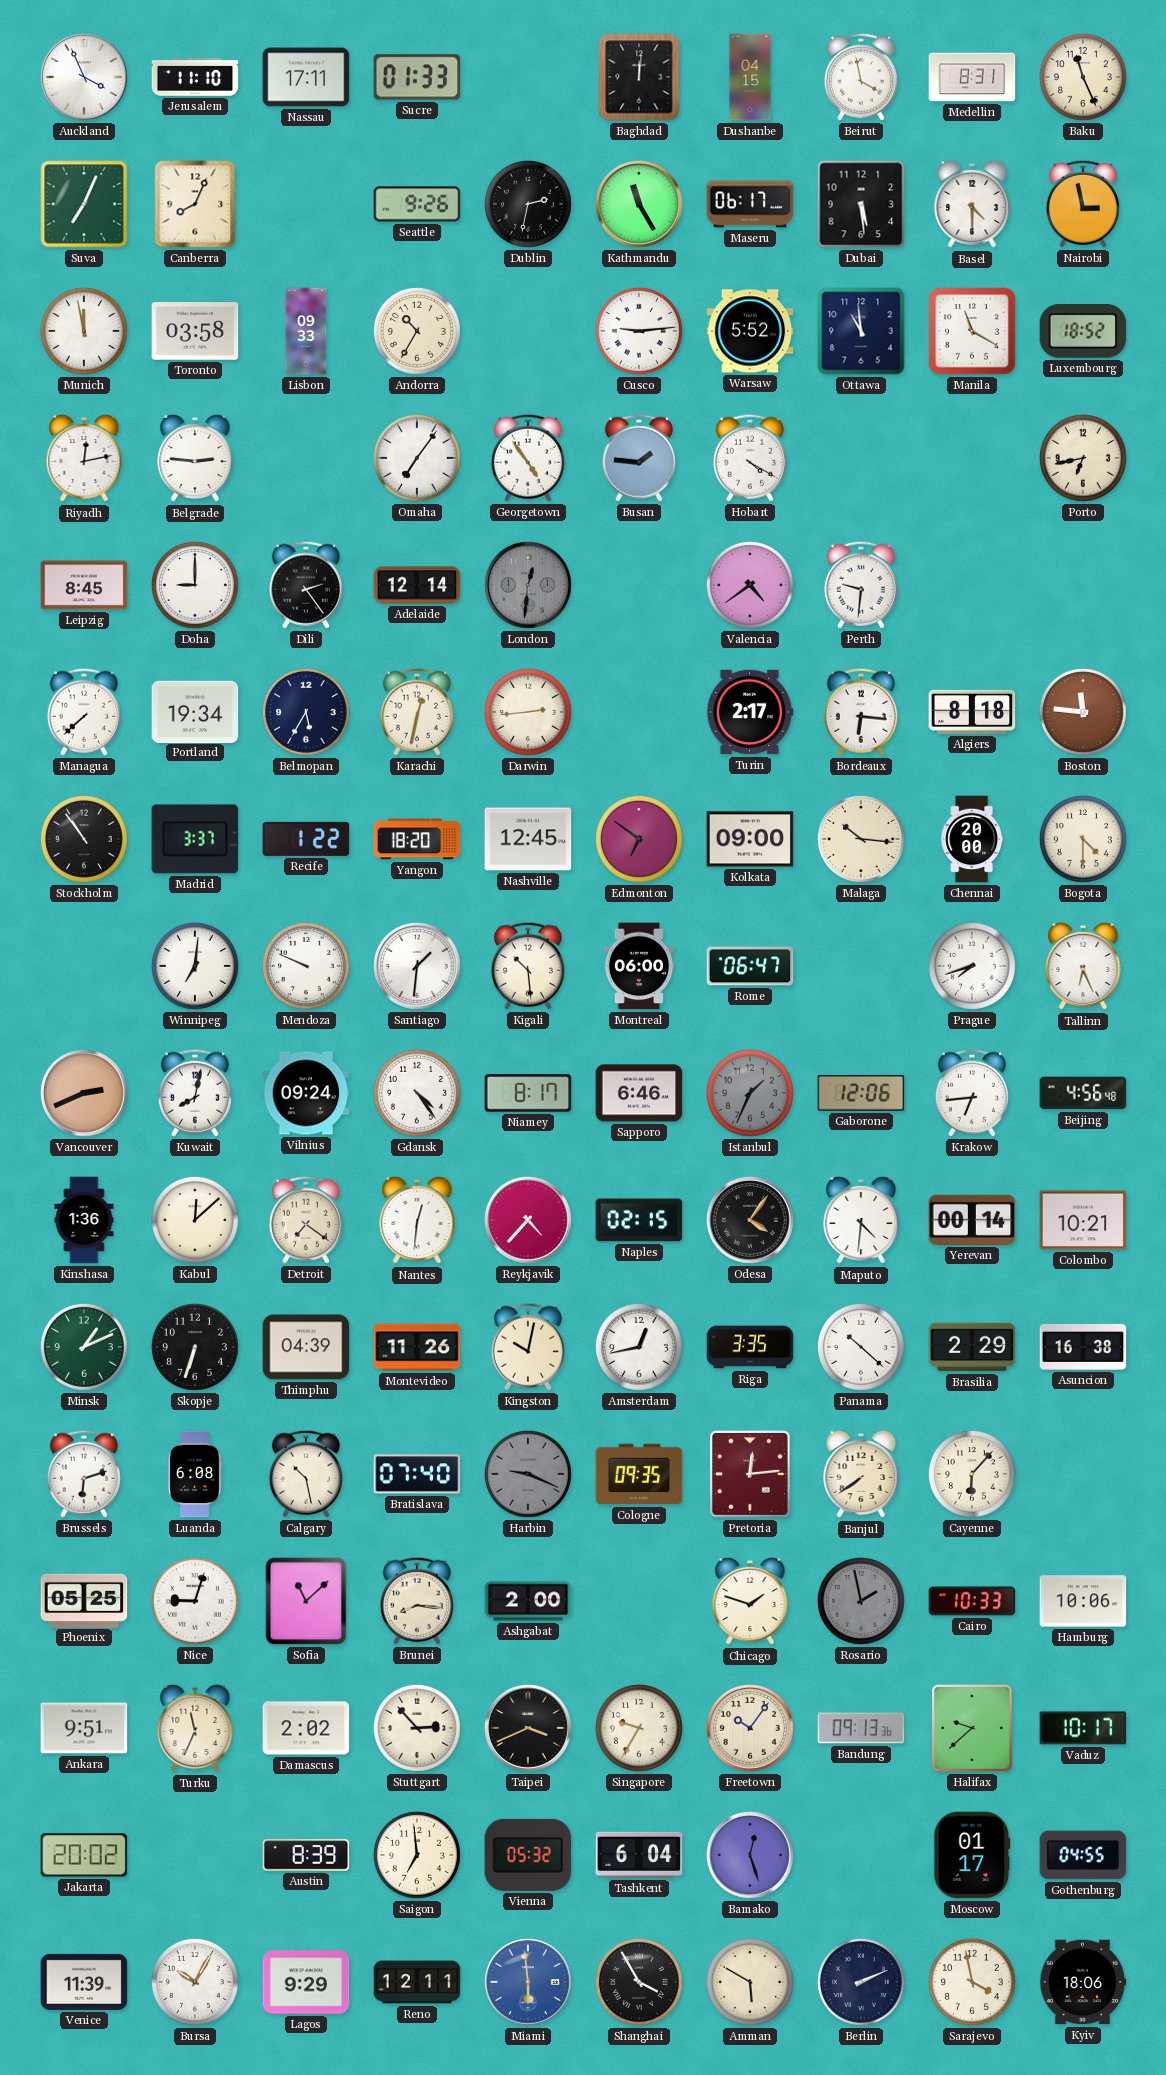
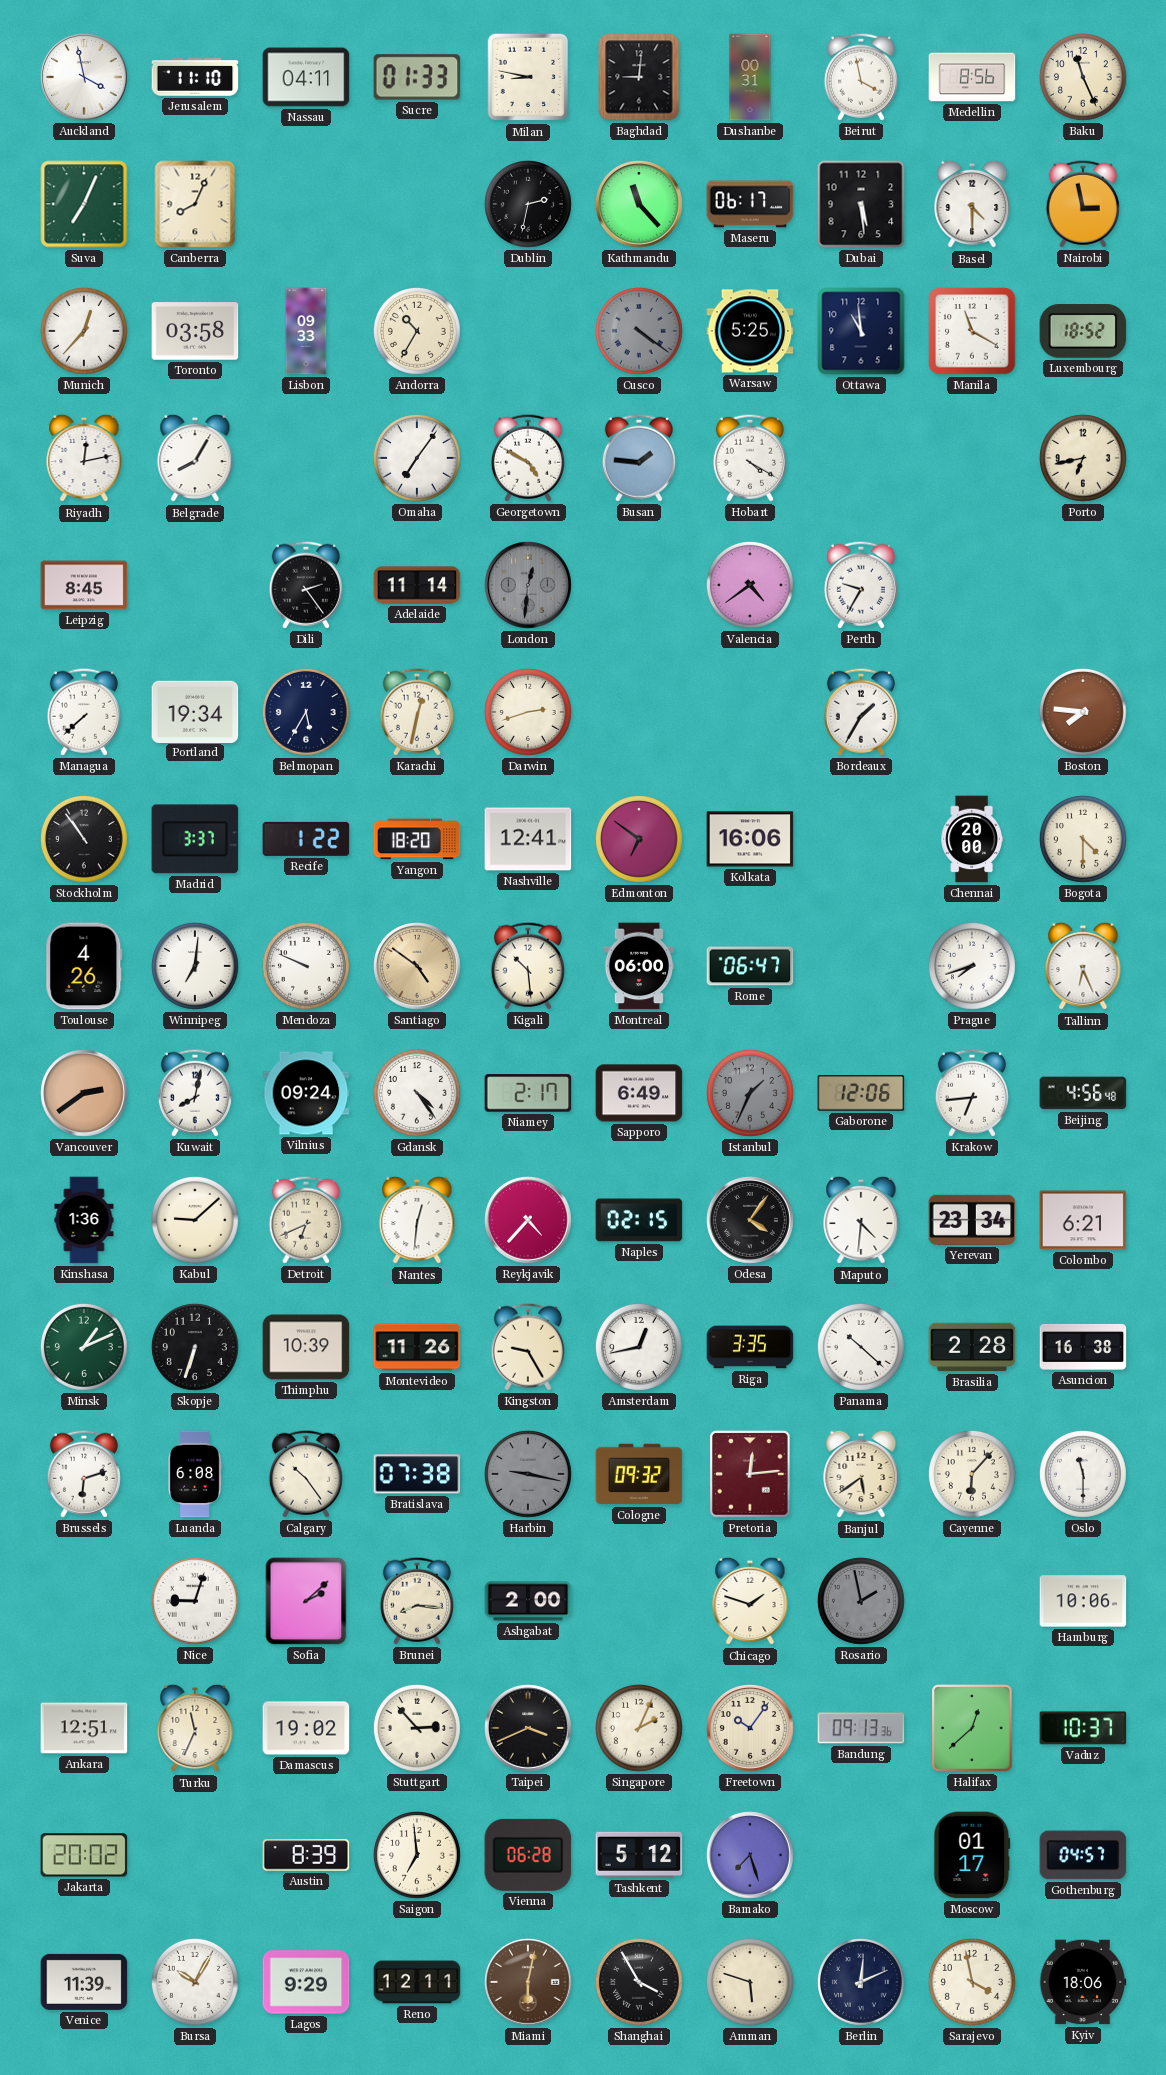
Auckland: 3:56 -> 3:58
Nassau: 17:11 -> 04:11
Milan: none -> 8:47
Baghdad: 12:01 -> 9:01
Dushanbe: 04:15 -> 00:31
Medellin: 8:31 -> 8:56
Seattle: 9:26 -> none
Kathmandu: 11:25 -> 11:23
Munich: 11:58 -> 12:37
Cusco: 9:14 -> 4:21
Cusco dial: white -> grey
Warsaw: 5:52 -> 5:25
Belgrade: 2:46 -> 8:05
Georgetown: 4:54 -> 4:50
Doha: 9:00 -> none
Adelaide: 12:14 -> 11:14
Perth: 9:31 -> 9:35
Darwin: 2:44 -> 2:42
Turin: 2:17 -> none
Bordeaux: 6:16 -> 1:35
Algiers: 8:18 -> none
Boston: 11:46 -> 7:46
Nashville: 12:45 -> 12:41
Kolkata: 09:00 -> 16:06
Malaga: 10:16 -> none
Toulouse: none -> 4:26
Santiago: 1:31 -> 4:51
Santiago dial: white -> champagne
Vancouver: 2:41 -> 2:39
Niamey: 8:17 -> 2:17
Sapporo: 6:46 -> 6:49
Kabul: 12:08 -> 9:08
Detroit: 7:21 -> 6:41
Yerevan: 00:14 -> 23:34
Colombo: 10:21 -> 6:21
Thimphu: 04:39 -> 10:39
Kingston: 10:02 -> 9:25
Brasilia: 2:29 -> 2:28
Calgary: 10:28 -> 10:24
Bratislava: 07:40 -> 07:38
Harbin: 9:19 -> 9:17
Cologne: 09:35 -> 09:32
Banjul: 7:39 -> 5:39
Oslo: none -> 11:30
Phoenix: 05:25 -> none
Sofia: 11:08 -> 2:08
Cairo: 10:33 -> none
Ankara: 9:51 -> 12:51
Damascus: 2:02 -> 19:02
Singapore: 9:35 -> 2:04
Halifax: 9:38 -> 12:38
Vaduz: 10:17 -> 10:37
Vienna: 05:32 -> 06:28
Tashkent: 6:04 -> 5:12
Bamako: 12:27 -> 7:27
Gothenburg: 04:55 -> 04:57
Miami: 5:59 -> 6:02
Miami dial: blue -> brown
Amman: 5:50 -> 5:48
Berlin: 2:11 -> 12:11
